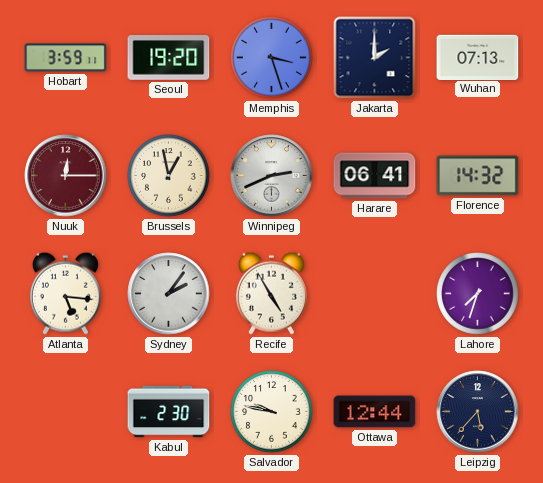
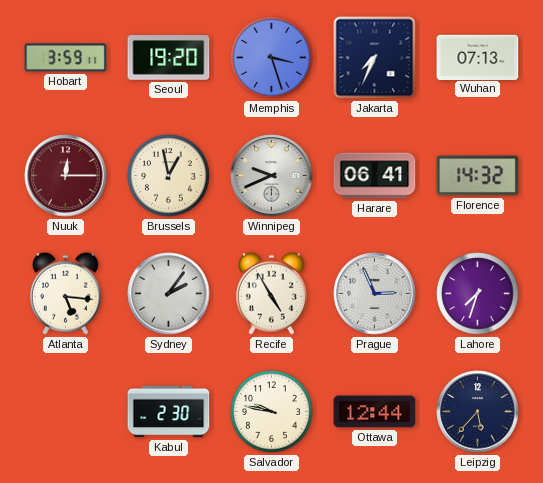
Jakarta: 2:00 -> 7:34
Winnipeg: 2:41 -> 9:41
Prague: none -> 2:56
